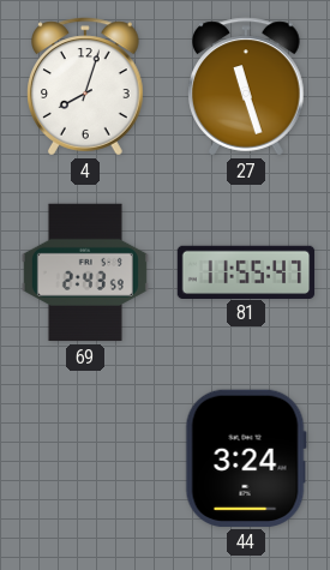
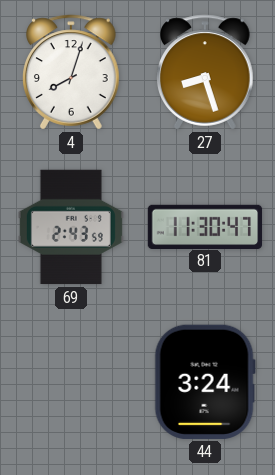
27: 11:27 -> 8:27
81: 11:55 -> 11:30
